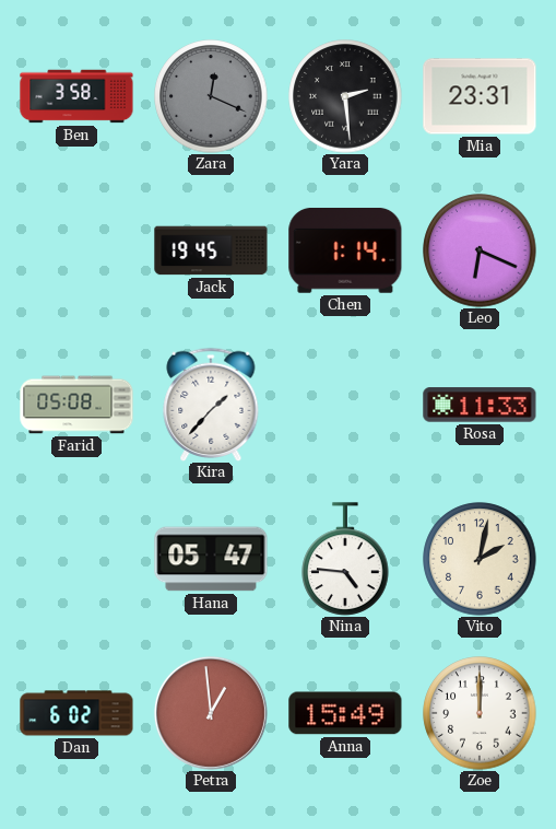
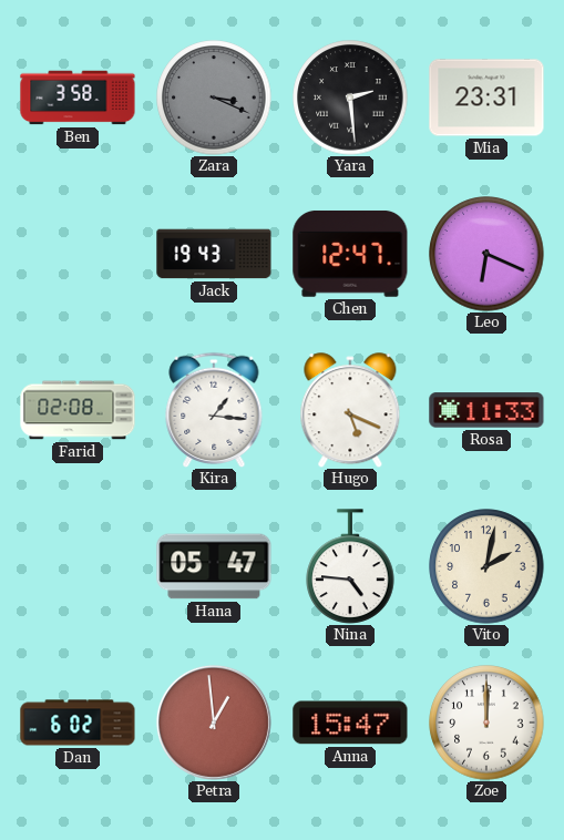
Zara: 12:19 -> 3:19
Jack: 19:45 -> 19:43
Chen: 1:14 -> 12:47
Farid: 05:08 -> 02:08
Kira: 1:37 -> 1:16
Hugo: none -> 5:19
Anna: 15:49 -> 15:47
